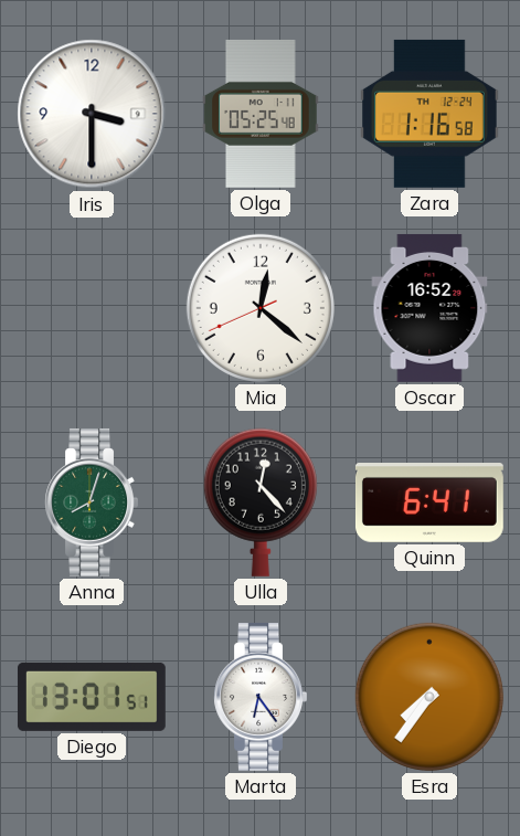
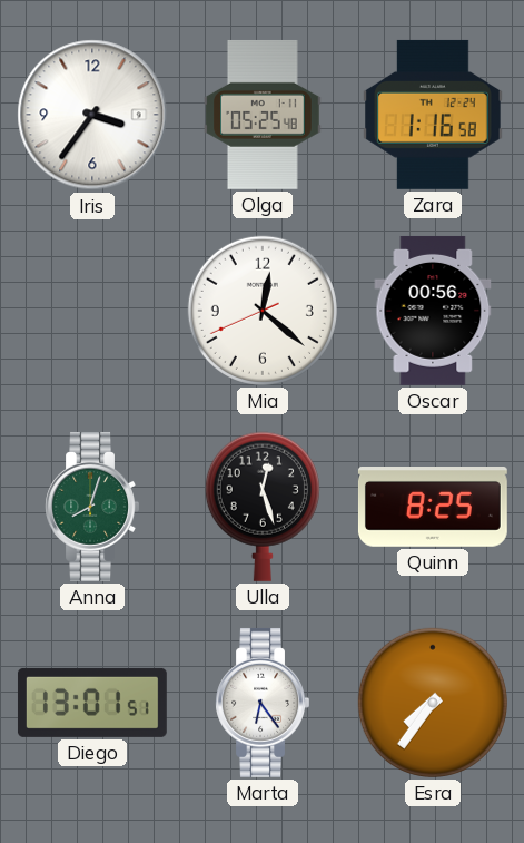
Iris: 3:30 -> 3:36
Oscar: 16:52 -> 00:56
Ulla: 12:23 -> 12:27
Quinn: 6:41 -> 8:25
